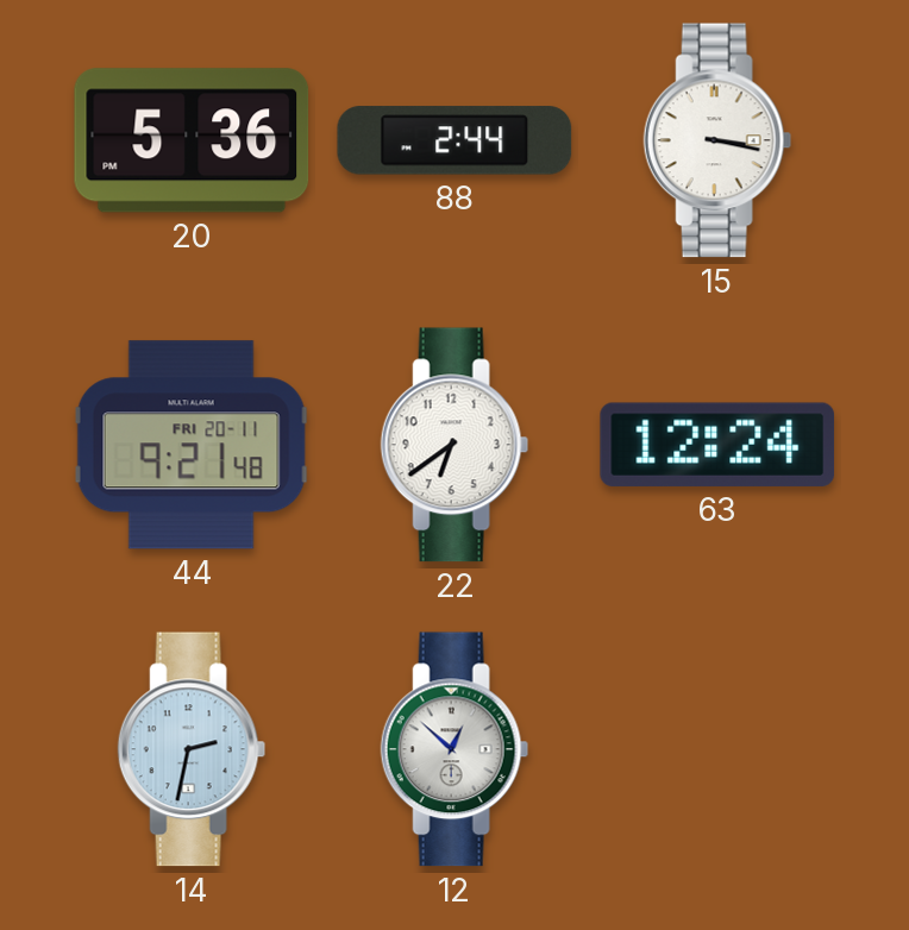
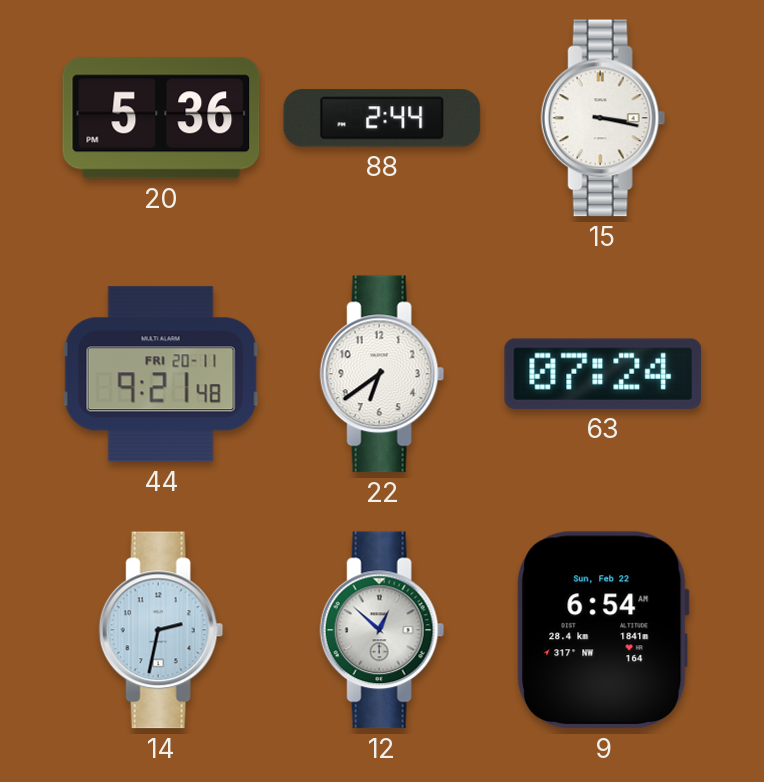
63: 12:24 -> 07:24
9: none -> 6:54
